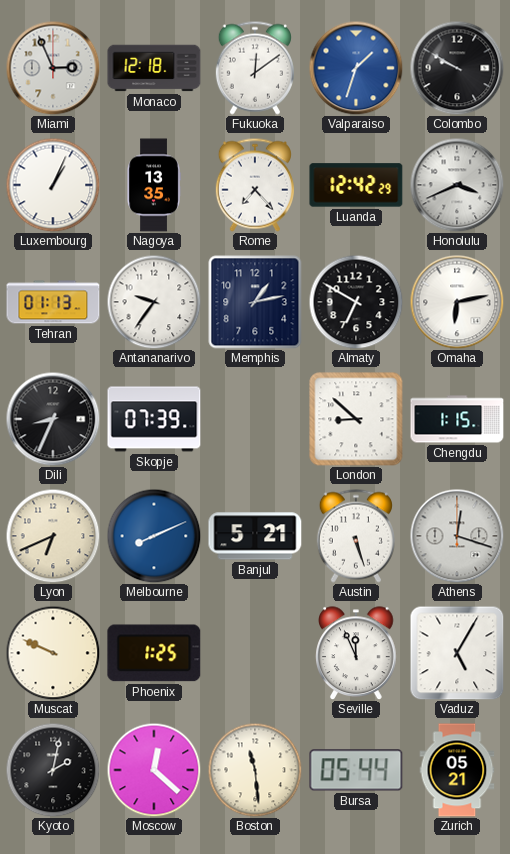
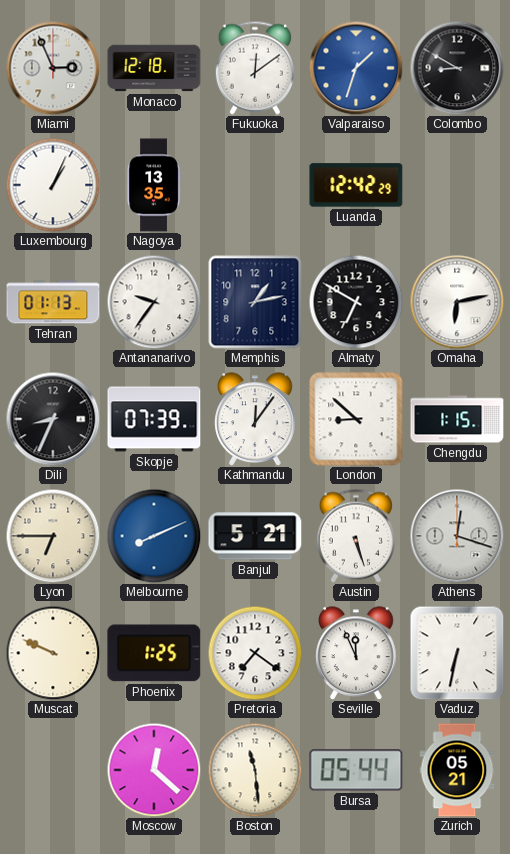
Colombo: 9:50 -> 8:50
Rome: 7:23 -> none
Honolulu: 3:41 -> none
Kathmandu: none -> 12:06
Lyon: 6:41 -> 6:45
Pretoria: none -> 7:21
Vaduz: 5:05 -> 6:32
Kyoto: 2:02 -> none
